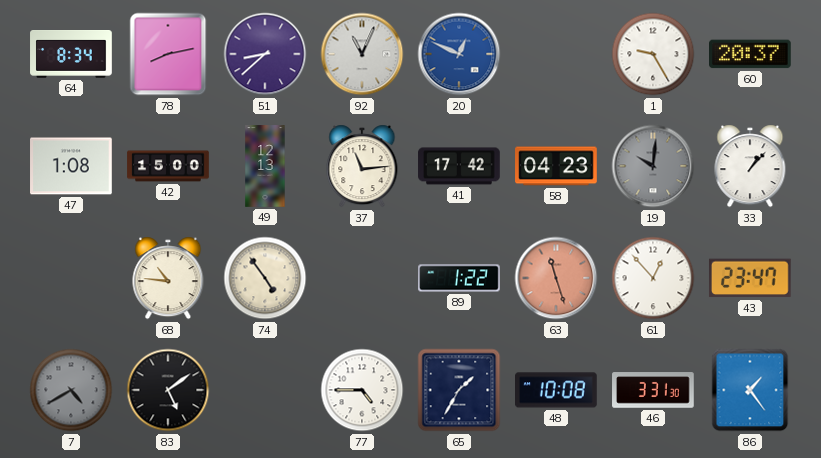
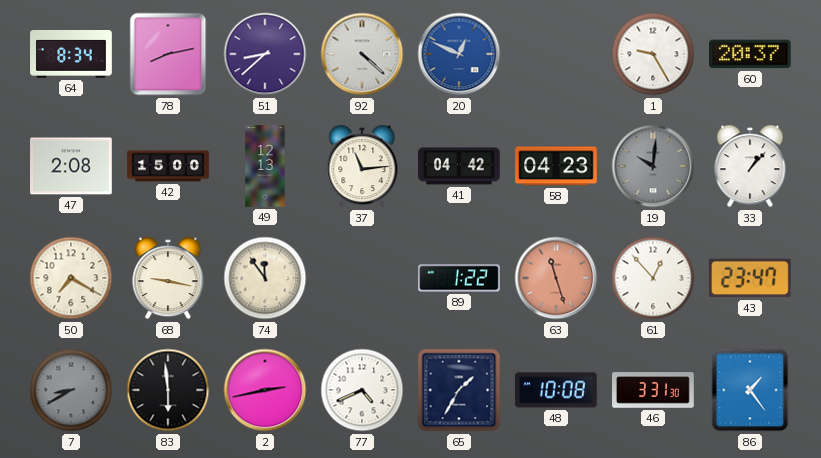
92: 11:04 -> 4:22
47: 1:08 -> 2:08
41: 17:42 -> 04:42
50: none -> 7:20
68: 10:46 -> 9:17
74: 4:54 -> 11:54
7: 4:40 -> 8:40
83: 5:09 -> 5:59
2: none -> 2:43
77: 4:45 -> 4:41
